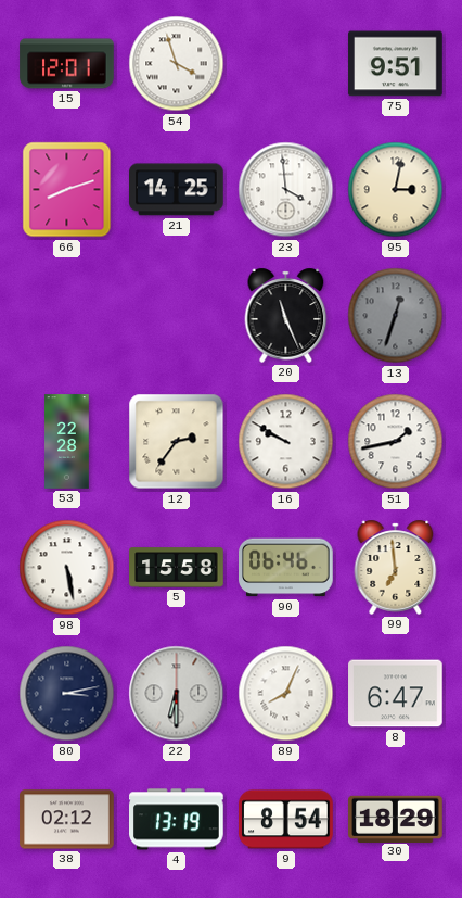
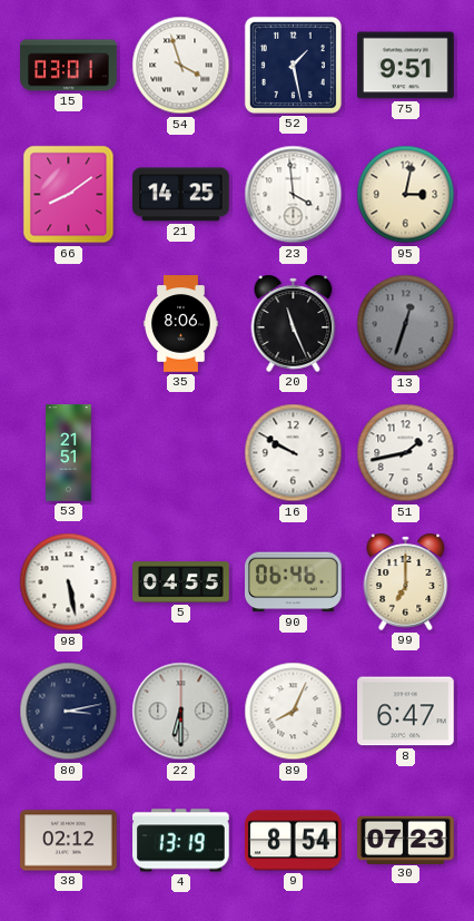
15: 12:01 -> 03:01
52: none -> 1:28
66: 8:12 -> 8:09
35: none -> 8:06
53: 22:28 -> 21:51
12: 2:36 -> none
5: 15:58 -> 04:55
99: 6:59 -> 7:00
30: 18:29 -> 07:23
